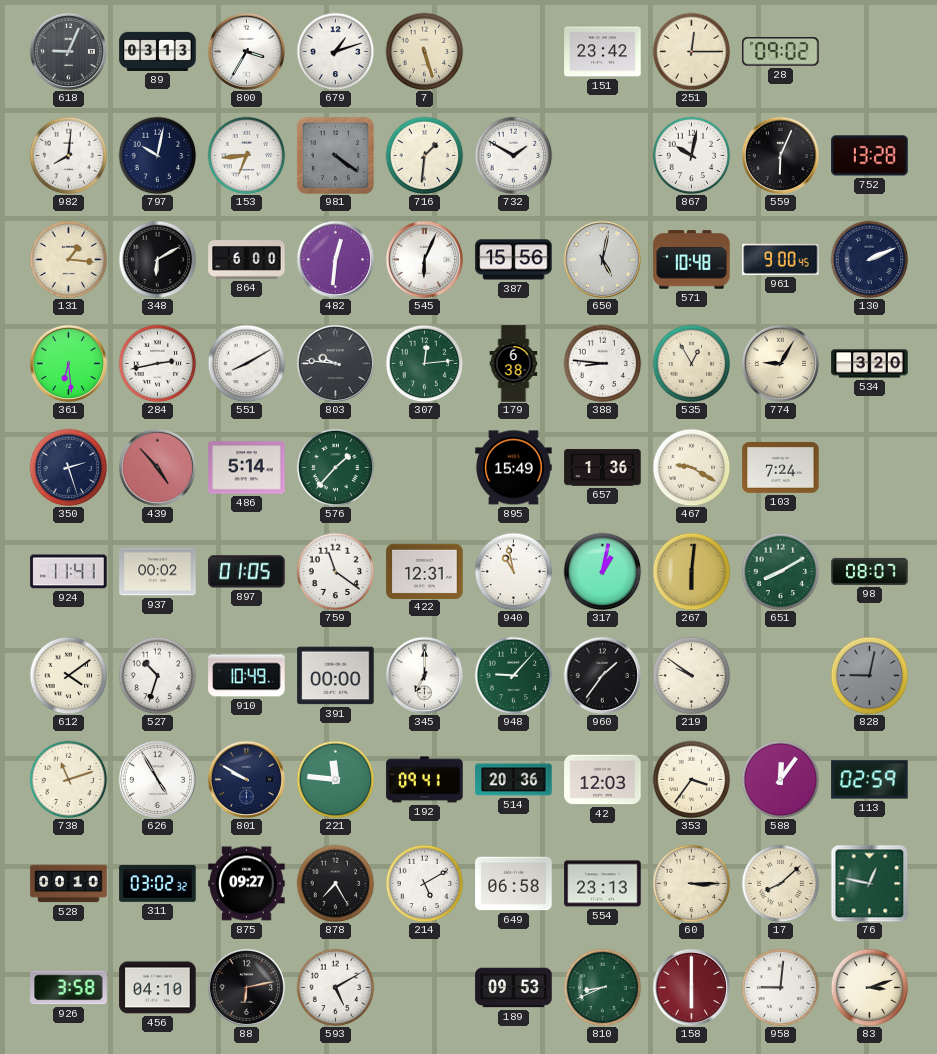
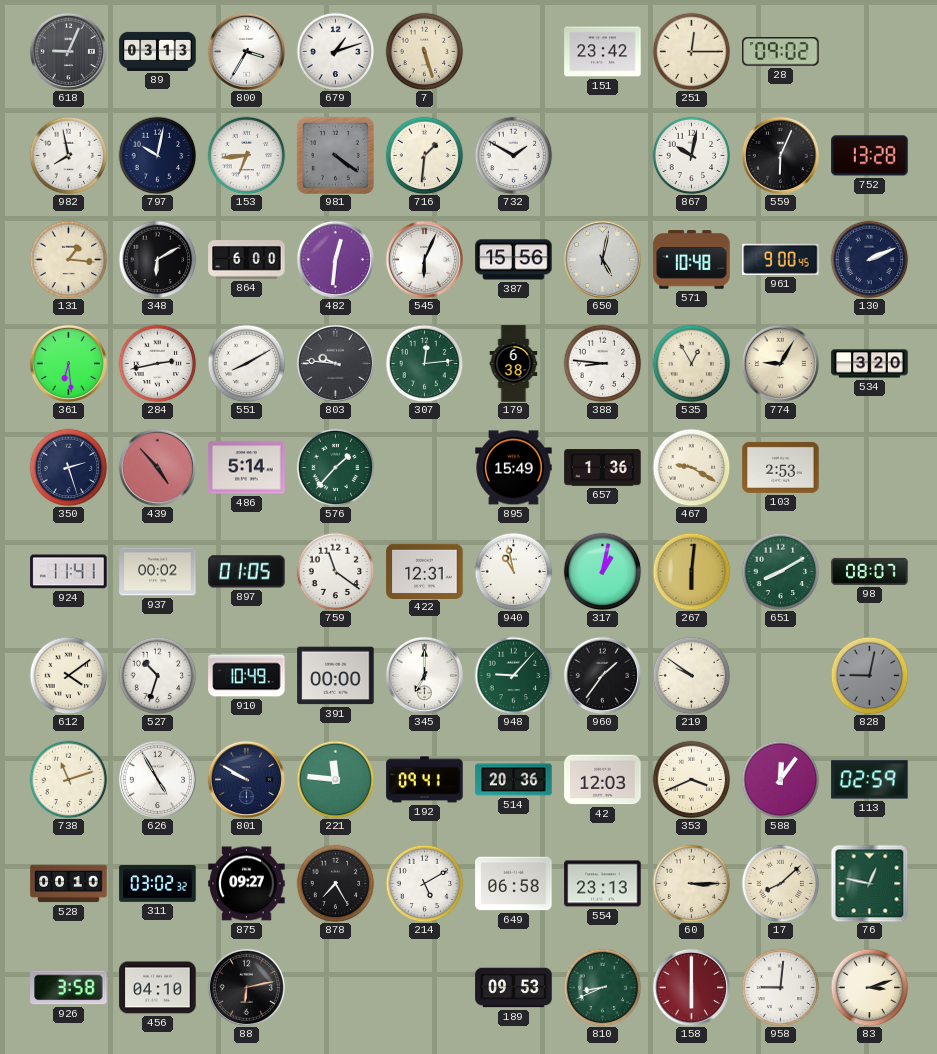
982: 8:01 -> 7:58
103: 7:24 -> 2:53
353: 3:36 -> 3:41
593: 5:10 -> none
